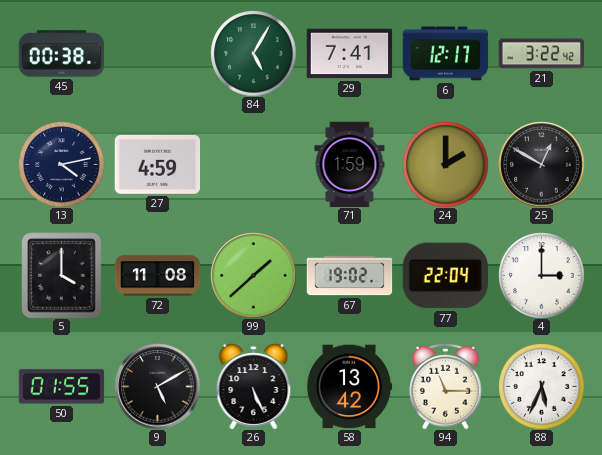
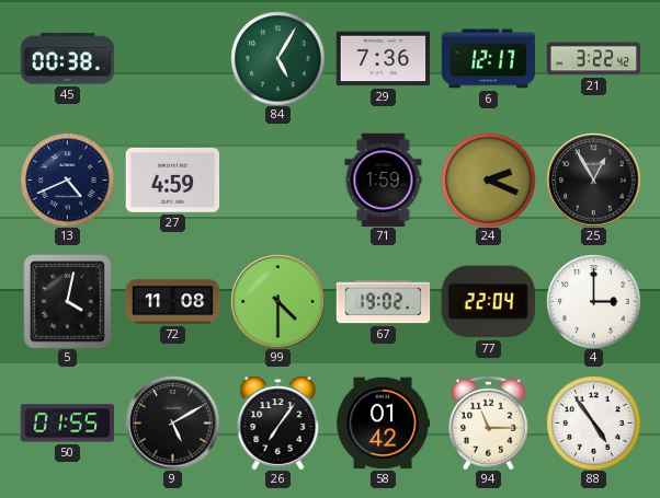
29: 7:41 -> 7:36
13: 4:13 -> 4:41
24: 2:00 -> 2:19
25: 12:50 -> 12:55
5: 4:00 -> 4:02
99: 1:38 -> 4:30
26: 5:26 -> 7:06
58: 13:42 -> 01:42
88: 5:34 -> 4:54
